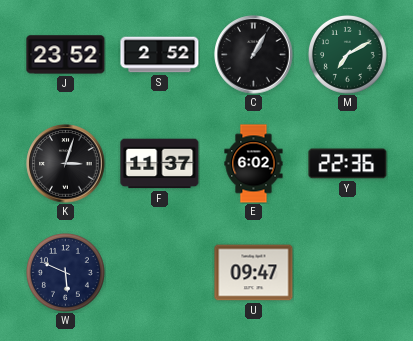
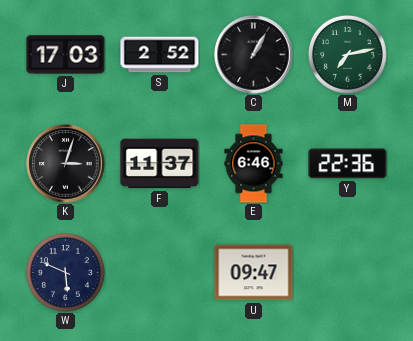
J: 23:52 -> 17:03
M: 7:10 -> 7:13
E: 6:02 -> 6:46
